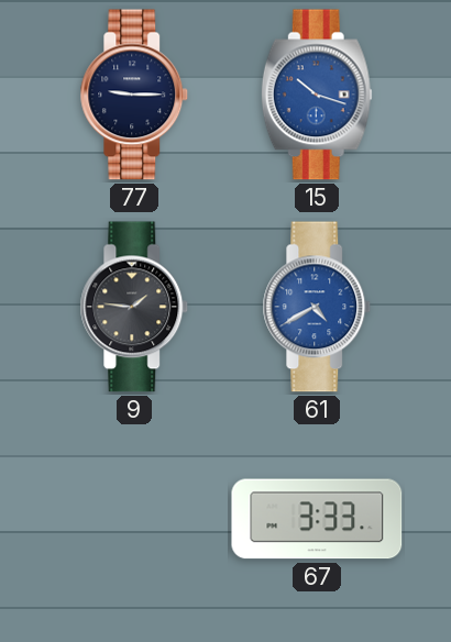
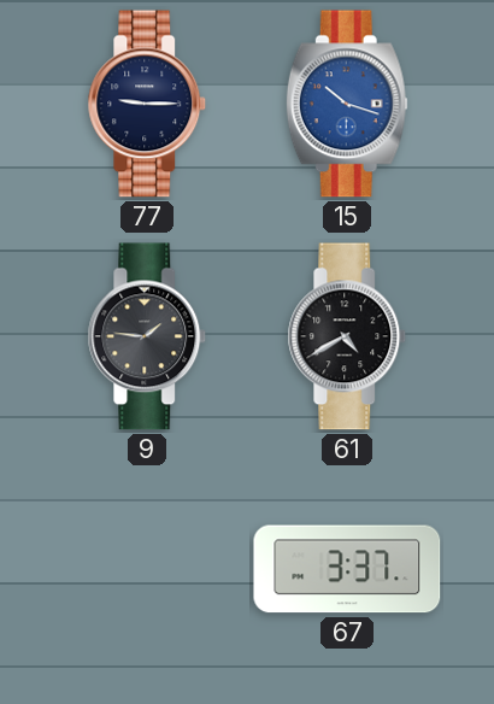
61 dial: blue -> black
67: 3:33 -> 3:37
